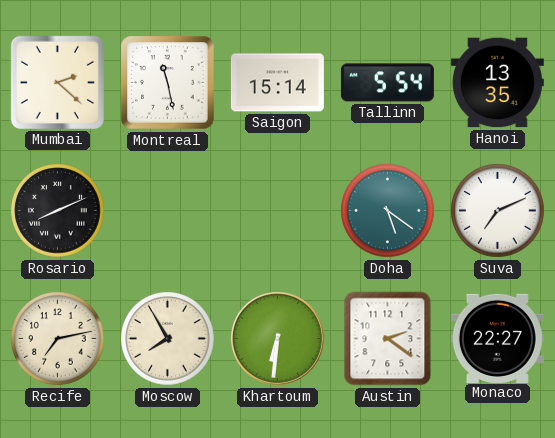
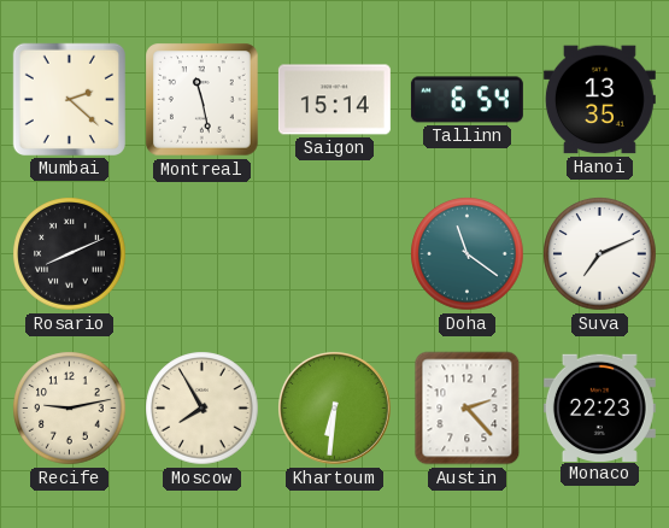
Tallinn: 5:54 -> 6:54
Doha: 5:21 -> 11:21
Recife: 7:13 -> 9:13
Austin: 2:21 -> 2:23
Monaco: 22:27 -> 22:23
